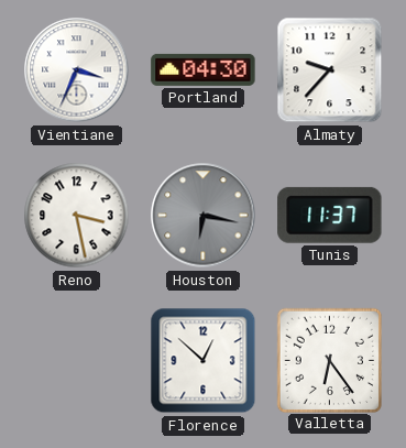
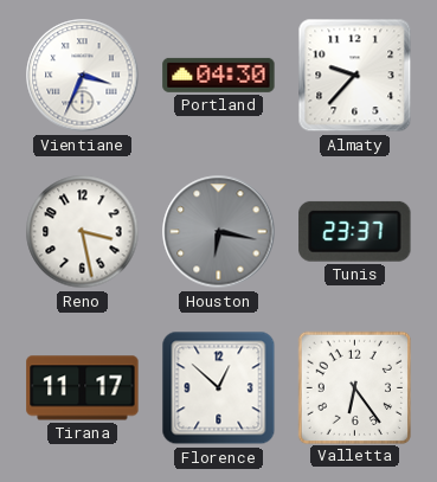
Tunis: 11:37 -> 23:37
Tirana: none -> 11:17
